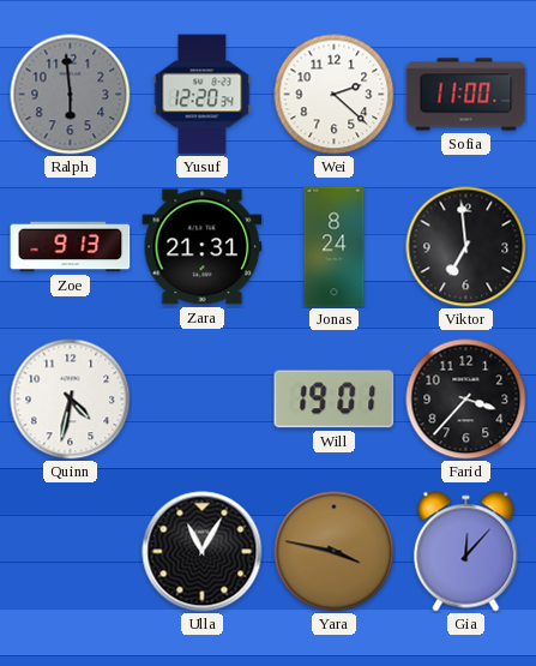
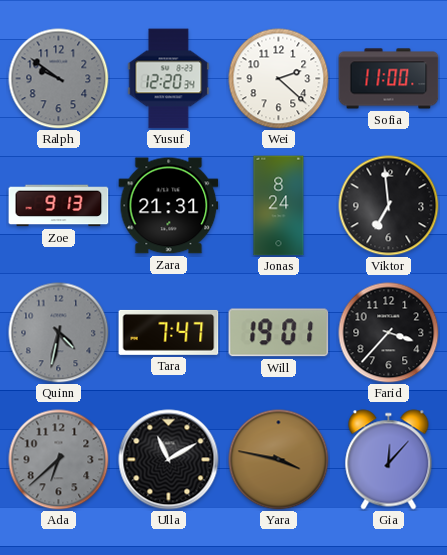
Ralph: 5:59 -> 9:51
Quinn dial: white -> grey
Tara: none -> 7:47
Ada: none -> 6:38
Ulla: 11:05 -> 11:10
